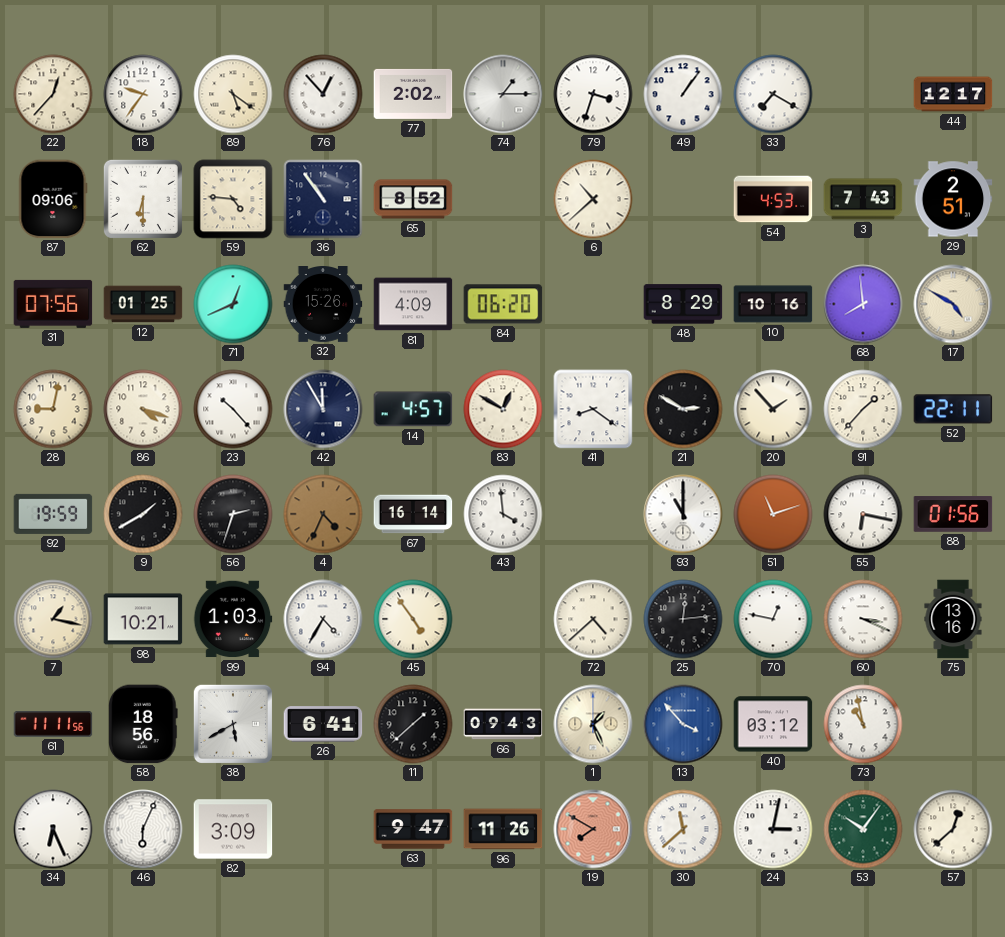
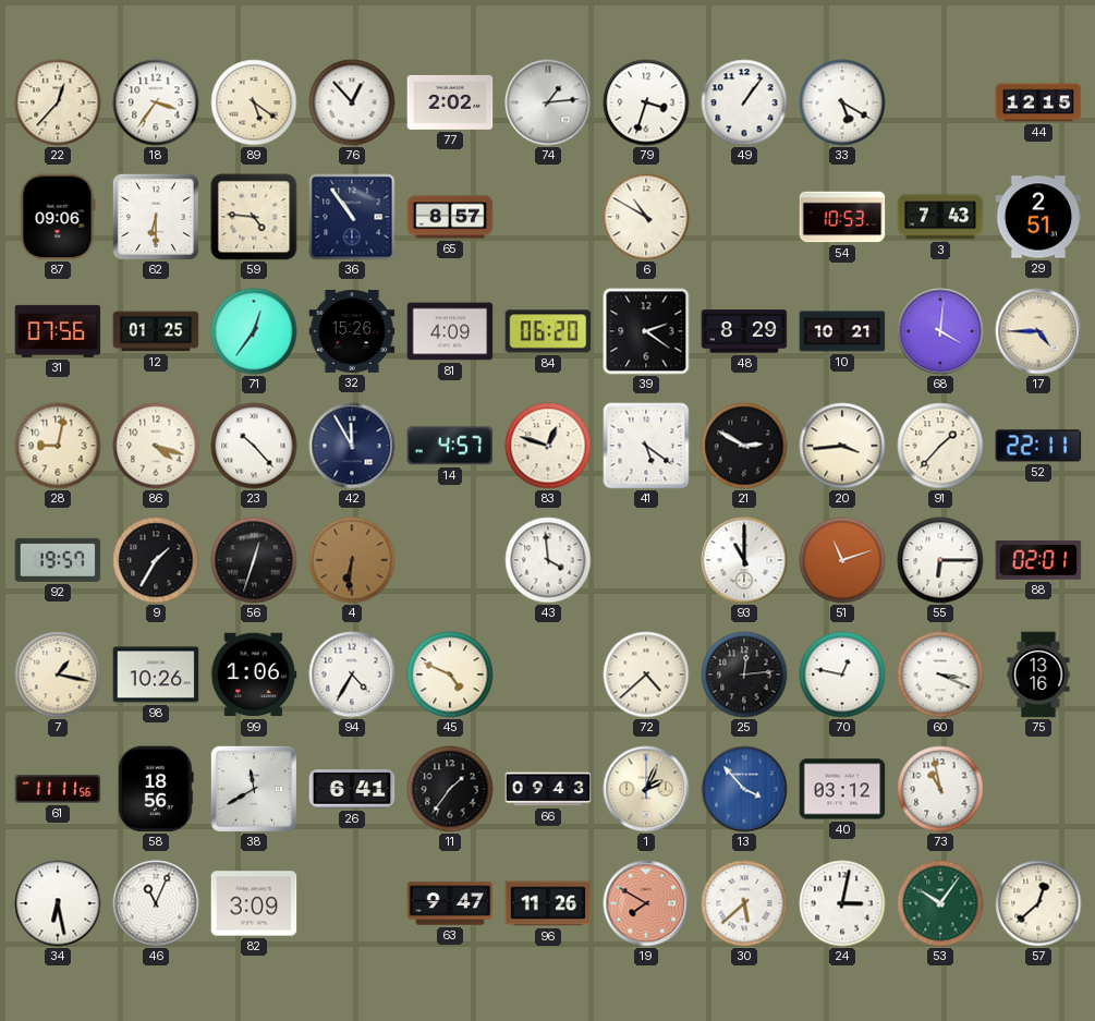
18: 9:36 -> 3:36
74: 1:15 -> 1:14
33: 7:20 -> 5:20
44: 12:17 -> 12:15
65: 8:52 -> 8:57
6: 10:38 -> 10:50
54: 4:53 -> 10:53
71: 12:41 -> 12:36
39: none -> 2:21
10: 10:16 -> 10:21
68: 7:59 -> 4:01
17: 4:50 -> 4:45
83: 12:50 -> 12:48
41: 8:21 -> 5:21
20: 1:53 -> 3:44
92: 19:59 -> 19:57
9: 1:40 -> 1:35
56: 2:33 -> 12:33
4: 4:34 -> 6:31
67: 16:14 -> none
55: 6:17 -> 6:15
88: 01:56 -> 02:01
98: 10:21 -> 10:26
99: 1:03 -> 1:06
45: 4:54 -> 4:49
38: 5:40 -> 11:40
11: 1:38 -> 1:36
1: 1:26 -> 2:04
34: 6:26 -> 6:28
46: 6:04 -> 11:04
30: 11:38 -> 5:38
